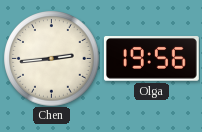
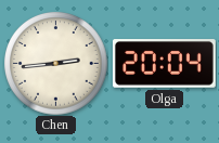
Olga: 19:56 -> 20:04
